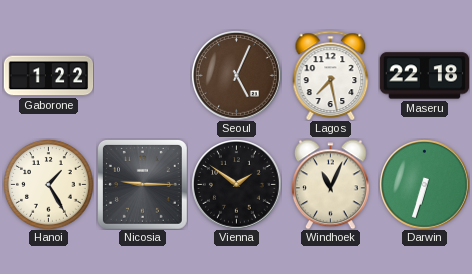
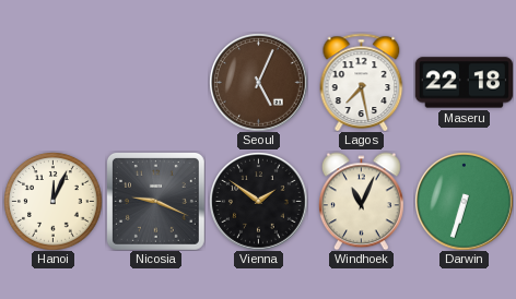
Gaborone: 1:22 -> none
Hanoi: 1:25 -> 12:04
Nicosia: 9:15 -> 9:19
